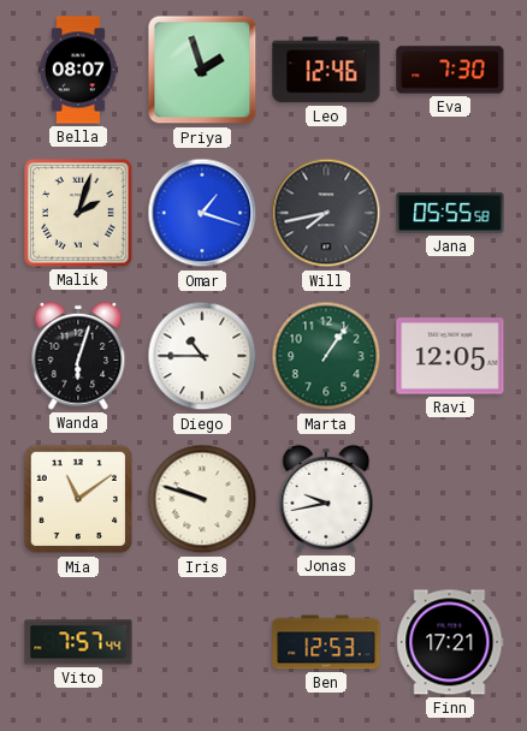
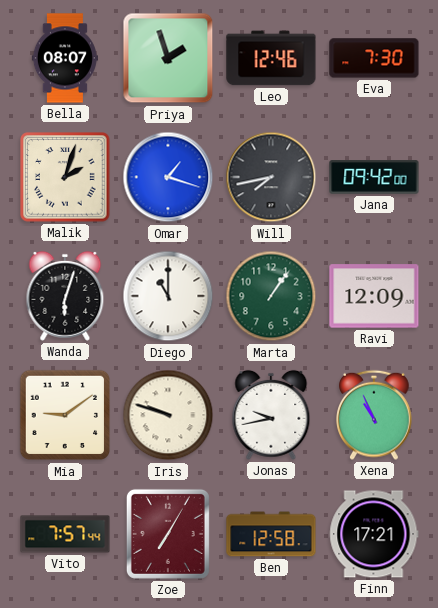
Jana: 05:55 -> 09:42
Diego: 10:45 -> 11:00
Ravi: 12:05 -> 12:09
Mia: 11:09 -> 9:09
Xena: none -> 10:56
Zoe: none -> 7:05
Ben: 12:53 -> 12:58
